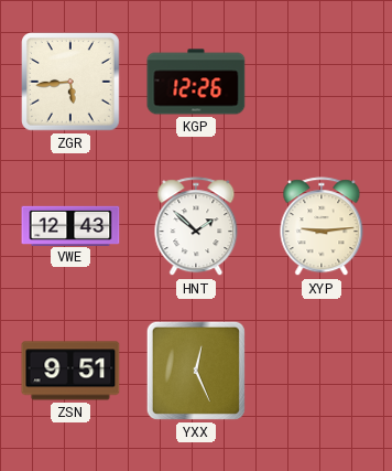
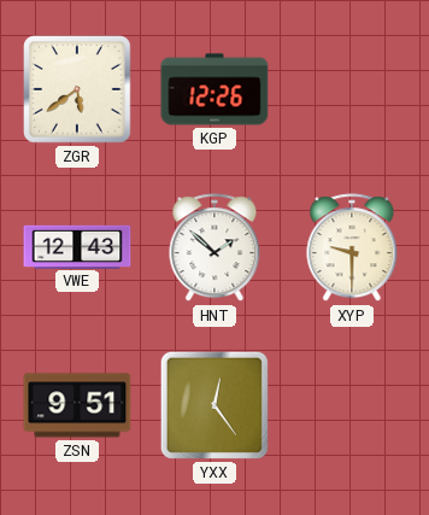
ZGR: 5:44 -> 5:39
XYP: 9:14 -> 9:30
YXX: 12:26 -> 12:24
